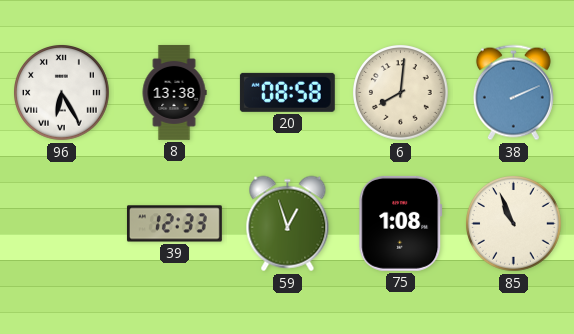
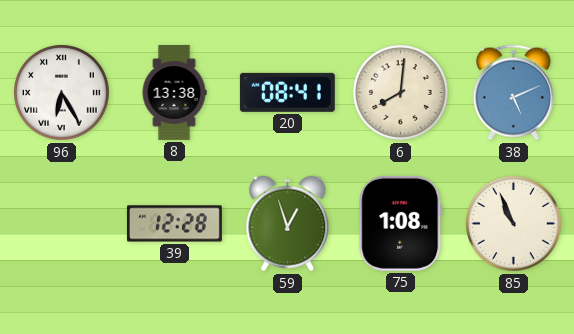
20: 08:58 -> 08:41
38: 2:11 -> 5:11
39: 12:33 -> 12:28
